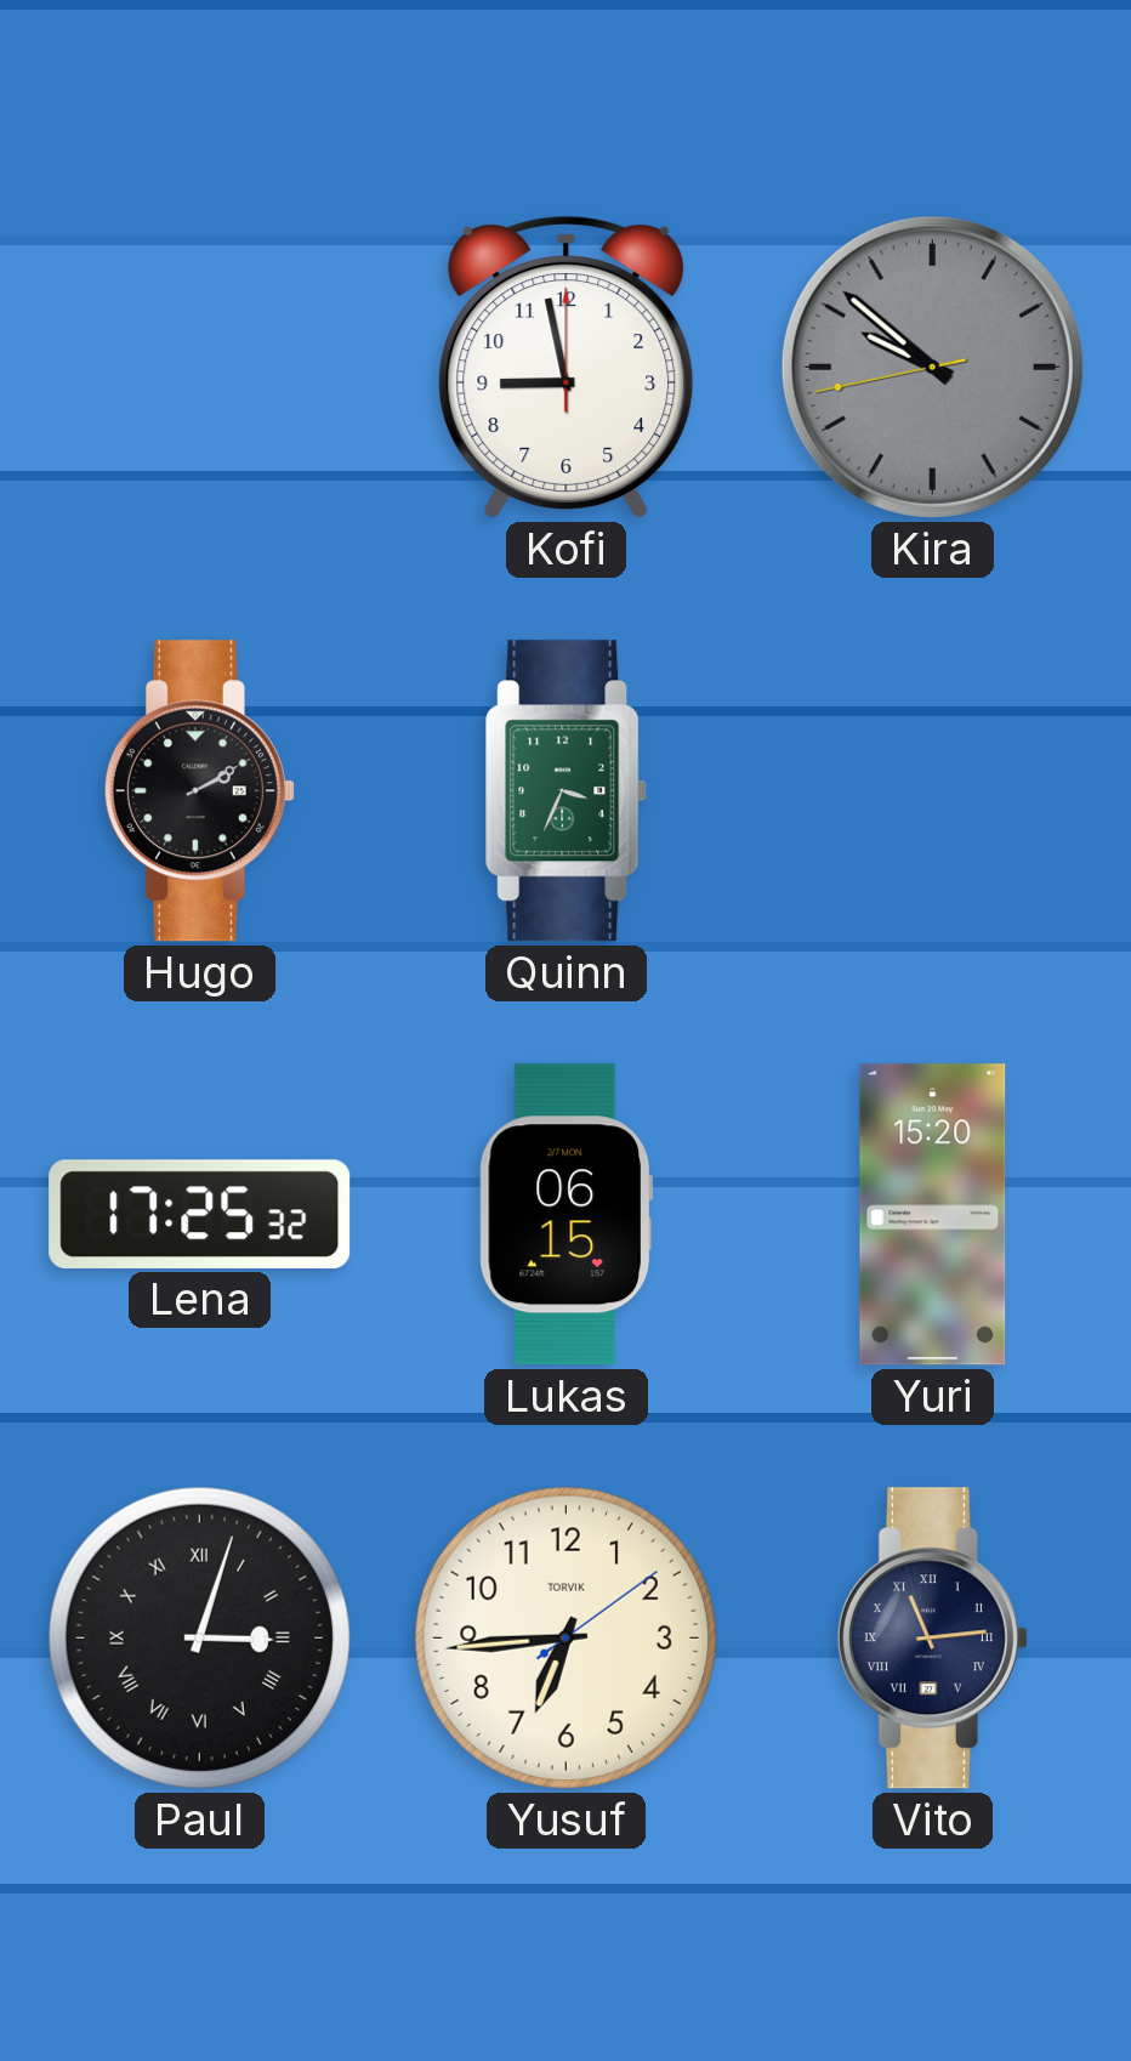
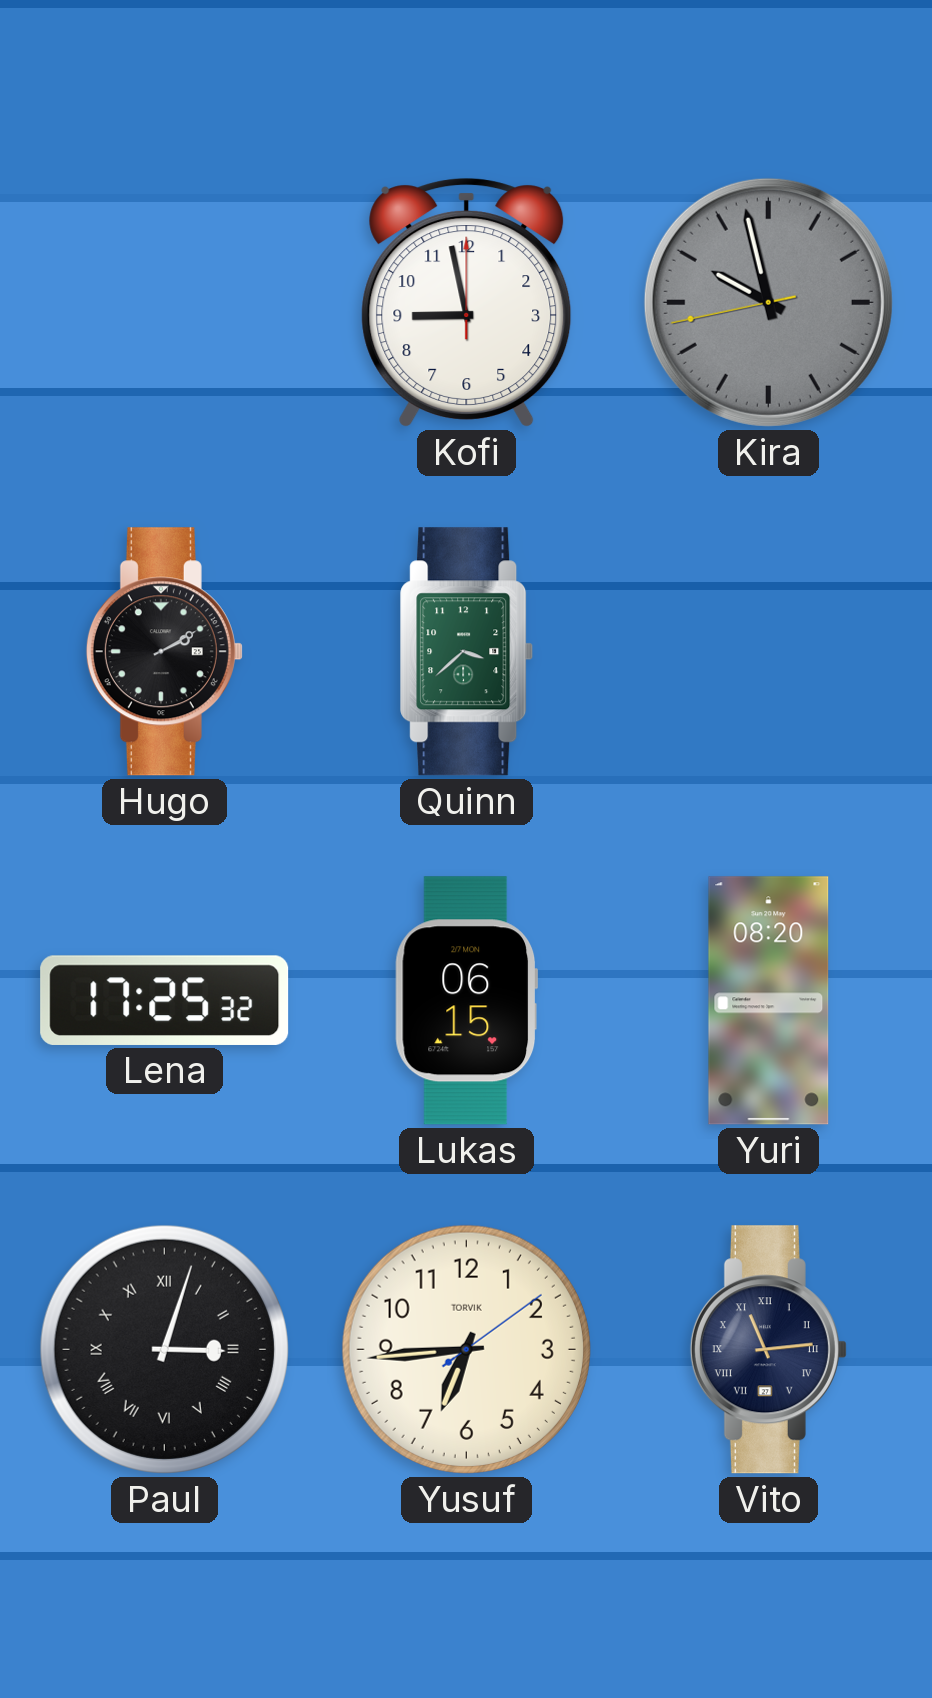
Kira: 9:51 -> 9:57
Quinn: 3:34 -> 3:38
Yuri: 15:20 -> 08:20
